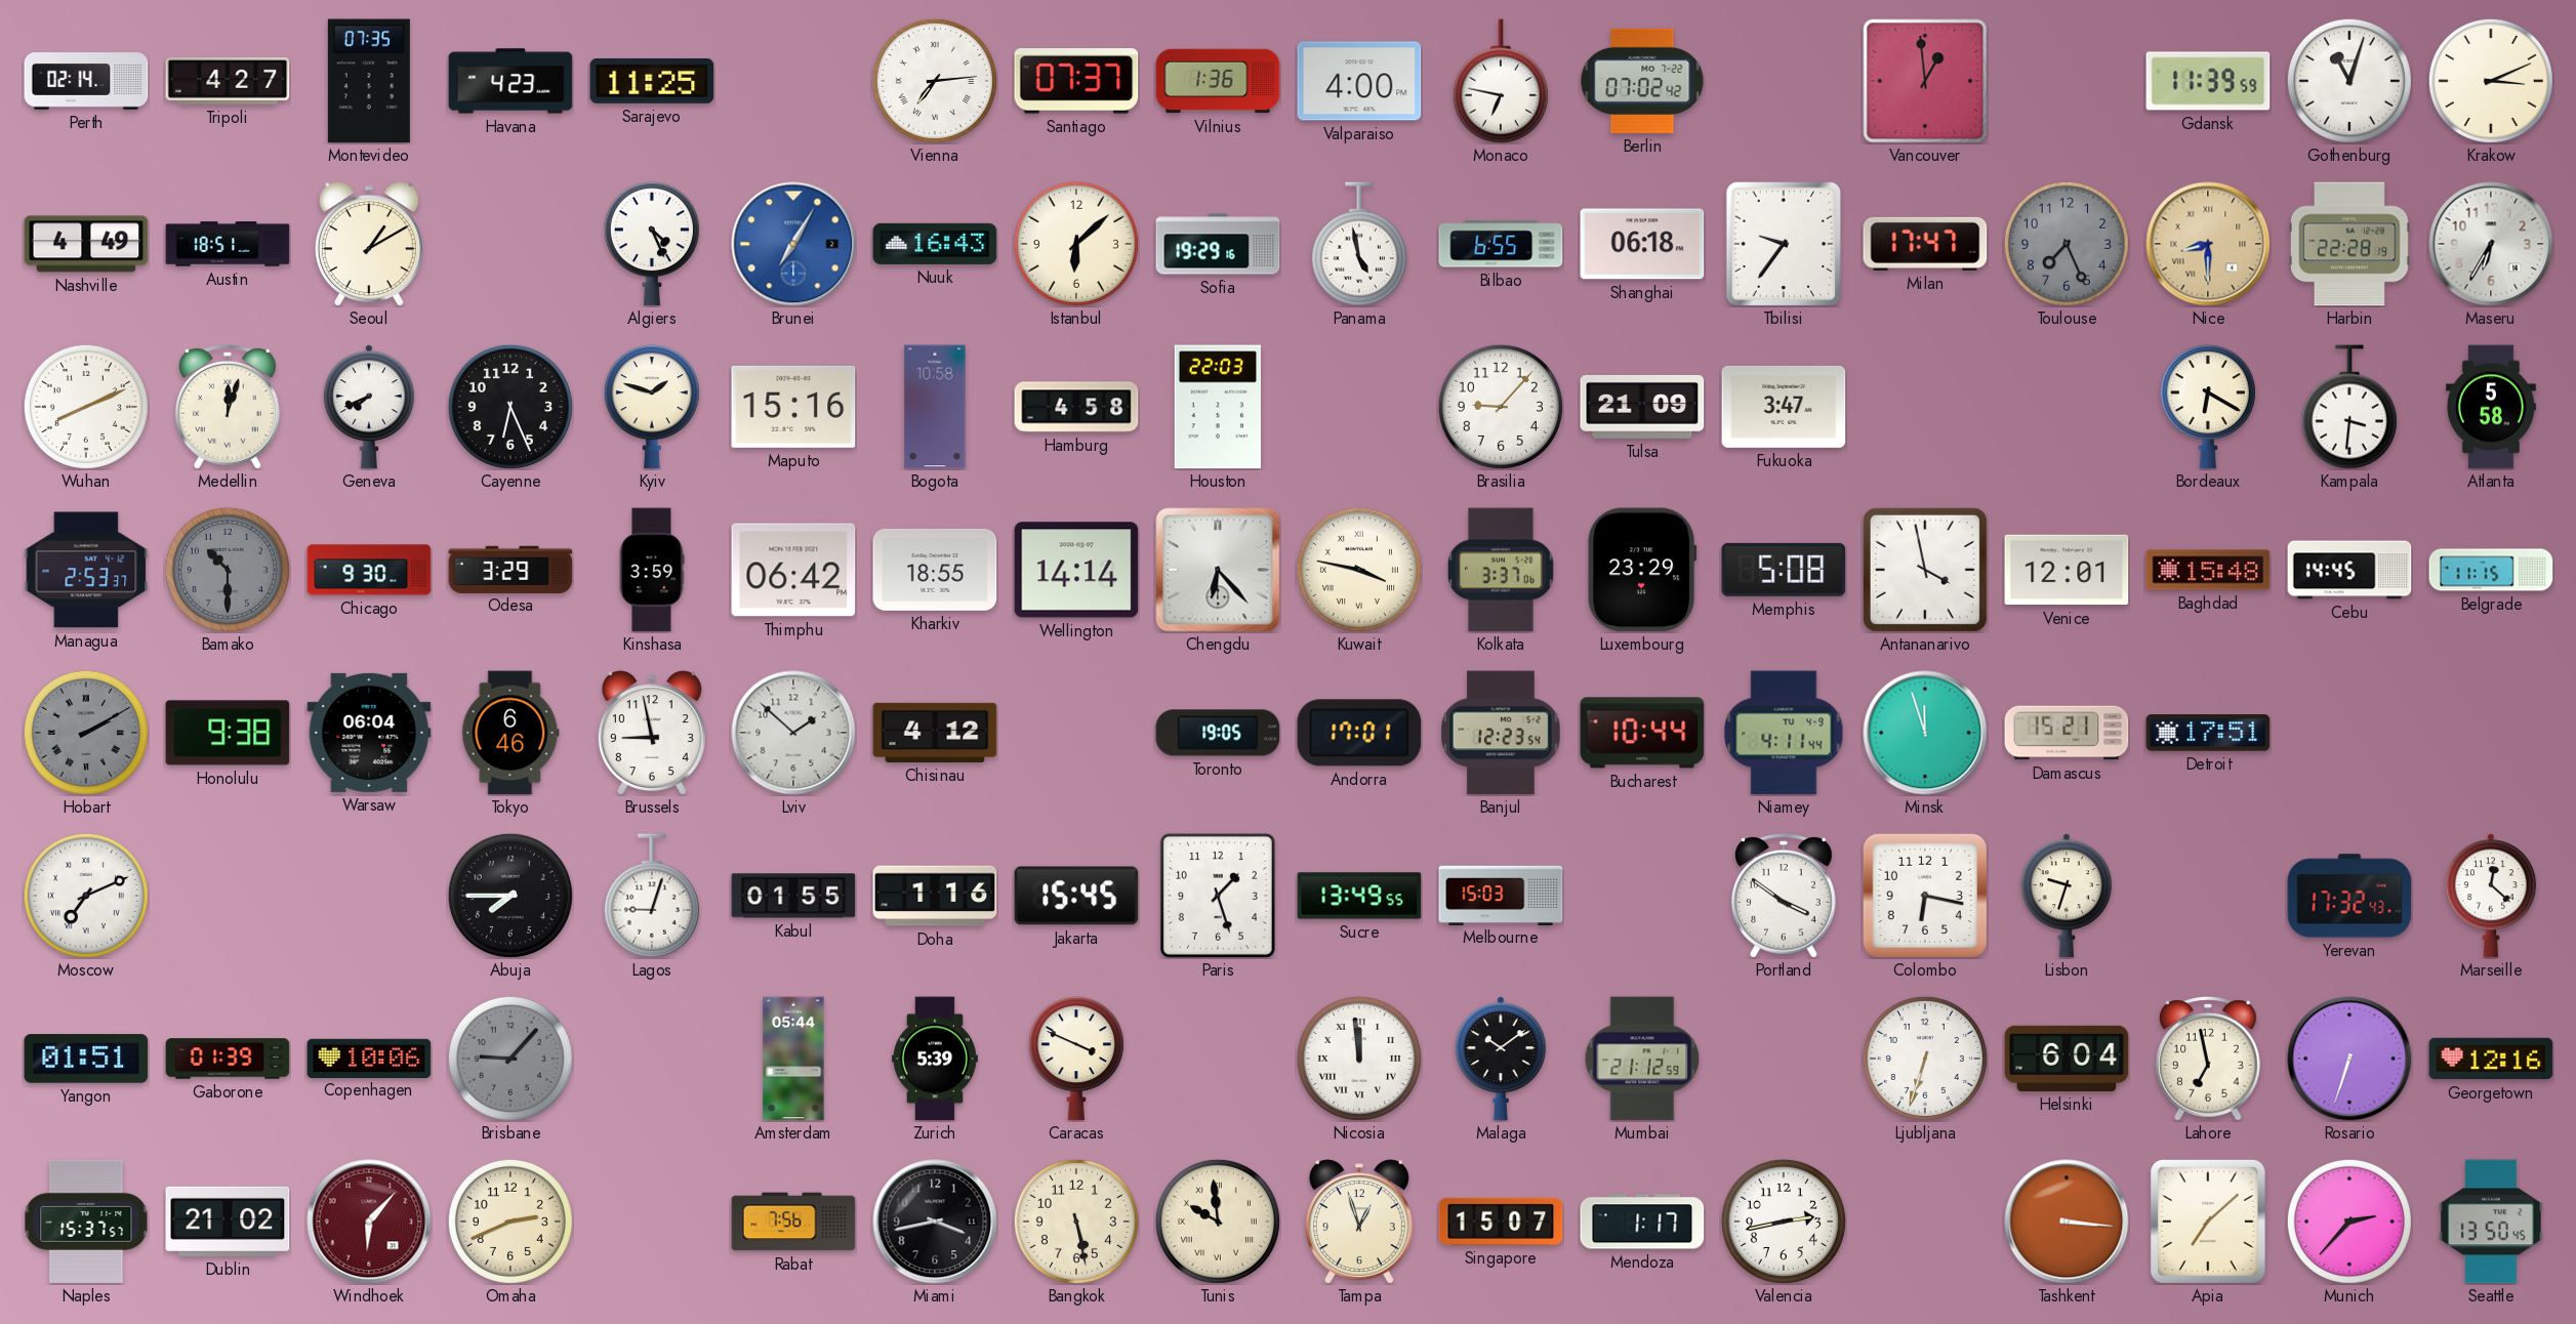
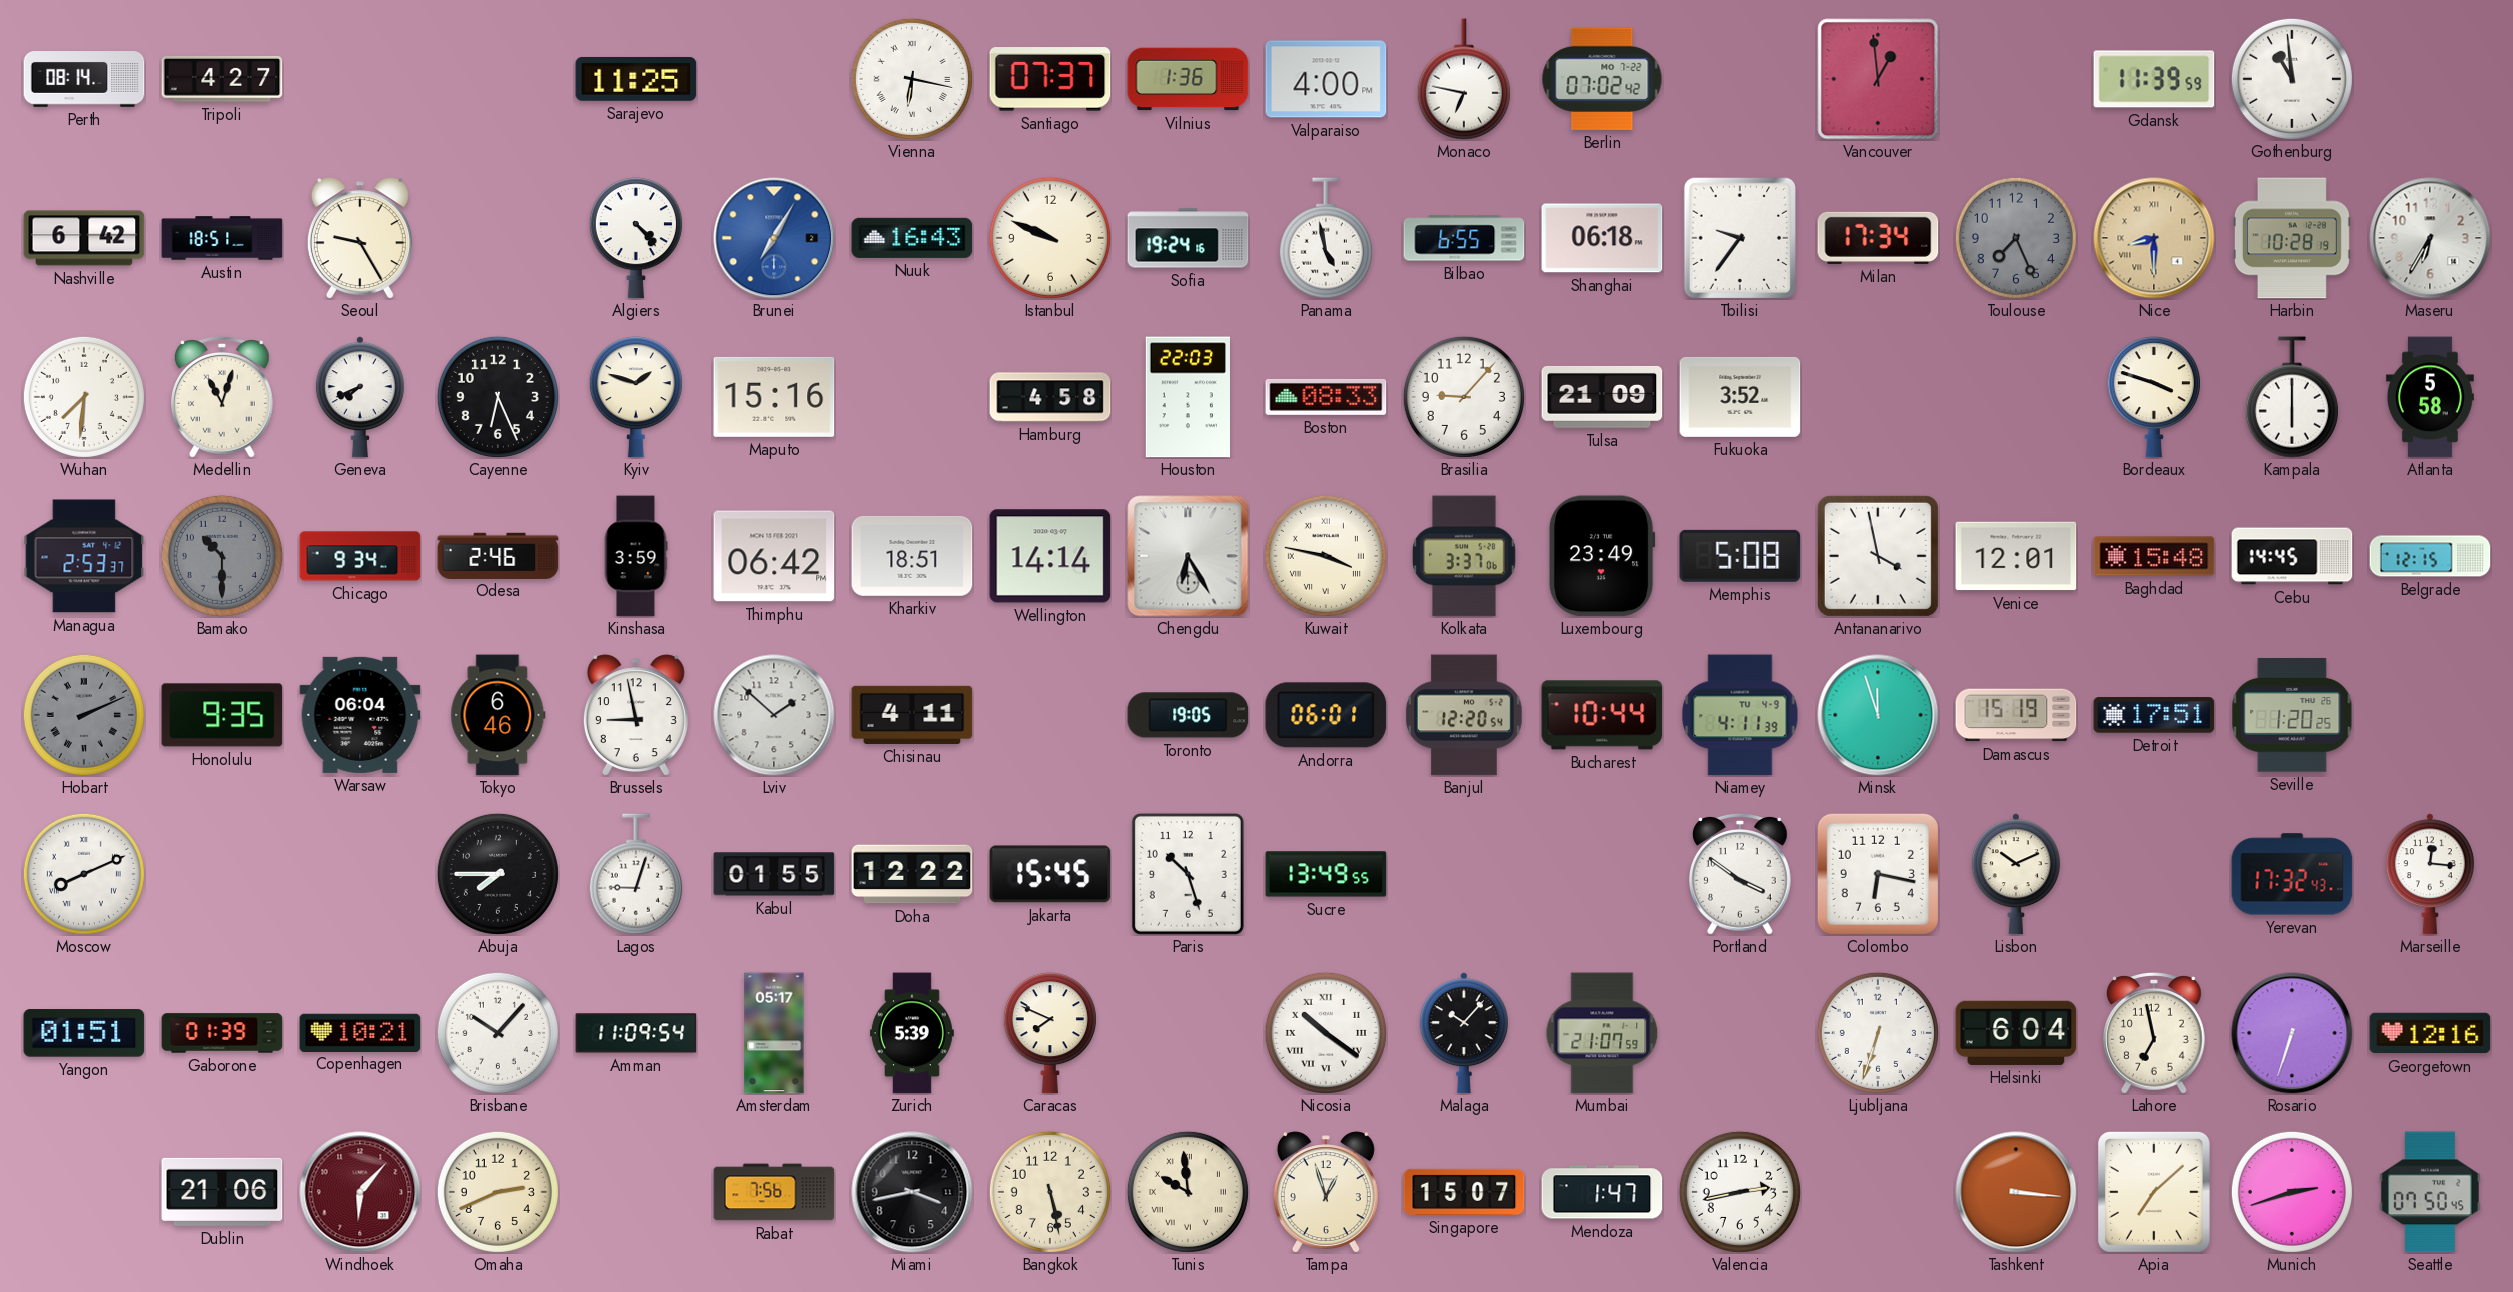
Perth: 02:14 -> 08:14
Montevideo: 07:35 -> none
Havana: 4:23 -> none
Vienna: 7:14 -> 6:17
Gothenburg: 11:03 -> 10:59
Krakow: 3:11 -> none
Nashville: 4:49 -> 6:42
Seoul: 1:10 -> 9:25
Algiers: 4:26 -> 4:23
Istanbul: 6:08 -> 9:49
Sofia: 19:29 -> 19:24
Milan: 17:47 -> 17:34
Harbin: 22:28 -> 10:28
Wuhan: 8:11 -> 7:31
Medellin: 12:03 -> 11:03
Bogota: 10:58 -> none
Boston: none -> 08:33
Fukuoka: 3:47 -> 3:52
Bordeaux: 6:20 -> 3:48
Kampala: 3:31 -> 6:00
Chicago: 9:30 -> 9:34
Odesa: 3:29 -> 2:46
Kharkiv: 18:55 -> 18:51
Chengdu: 6:23 -> 6:25
Luxembourg: 23:29 -> 23:49
Belgrade: 11:15 -> 12:15
Hobart: 2:10 -> 2:11
Honolulu: 9:38 -> 9:35
Chisinau: 4:12 -> 4:11
Andorra: 17:01 -> 06:01
Banjul: 12:23 -> 12:20
Niamey: 4:11:44 -> 4:11:39
Damascus: 15:21 -> 15:19
Seville: none -> 1:20
Moscow: 7:11 -> 8:11
Doha: 1:16 -> 12:22
Paris: 1:27 -> 10:27
Melbourne: 15:03 -> none
Lisbon: 9:33 -> 10:11
Marseille: 12:22 -> 12:16
Copenhagen: 10:06 -> 10:21
Brisbane: 9:07 -> 10:07
Brisbane dial: grey -> white
Amman: none -> 11:09
Amsterdam: 05:44 -> 05:17
Caracas: 3:49 -> 7:49
Nicosia: 11:59 -> 10:21
Malaga: 10:09 -> 10:07
Mumbai: 21:12 -> 21:07
Naples: 15:37 -> none
Dublin: 21:02 -> 21:06
Mendoza: 1:17 -> 1:47
Munich: 2:37 -> 2:42
Seattle: 13:50 -> 07:50
